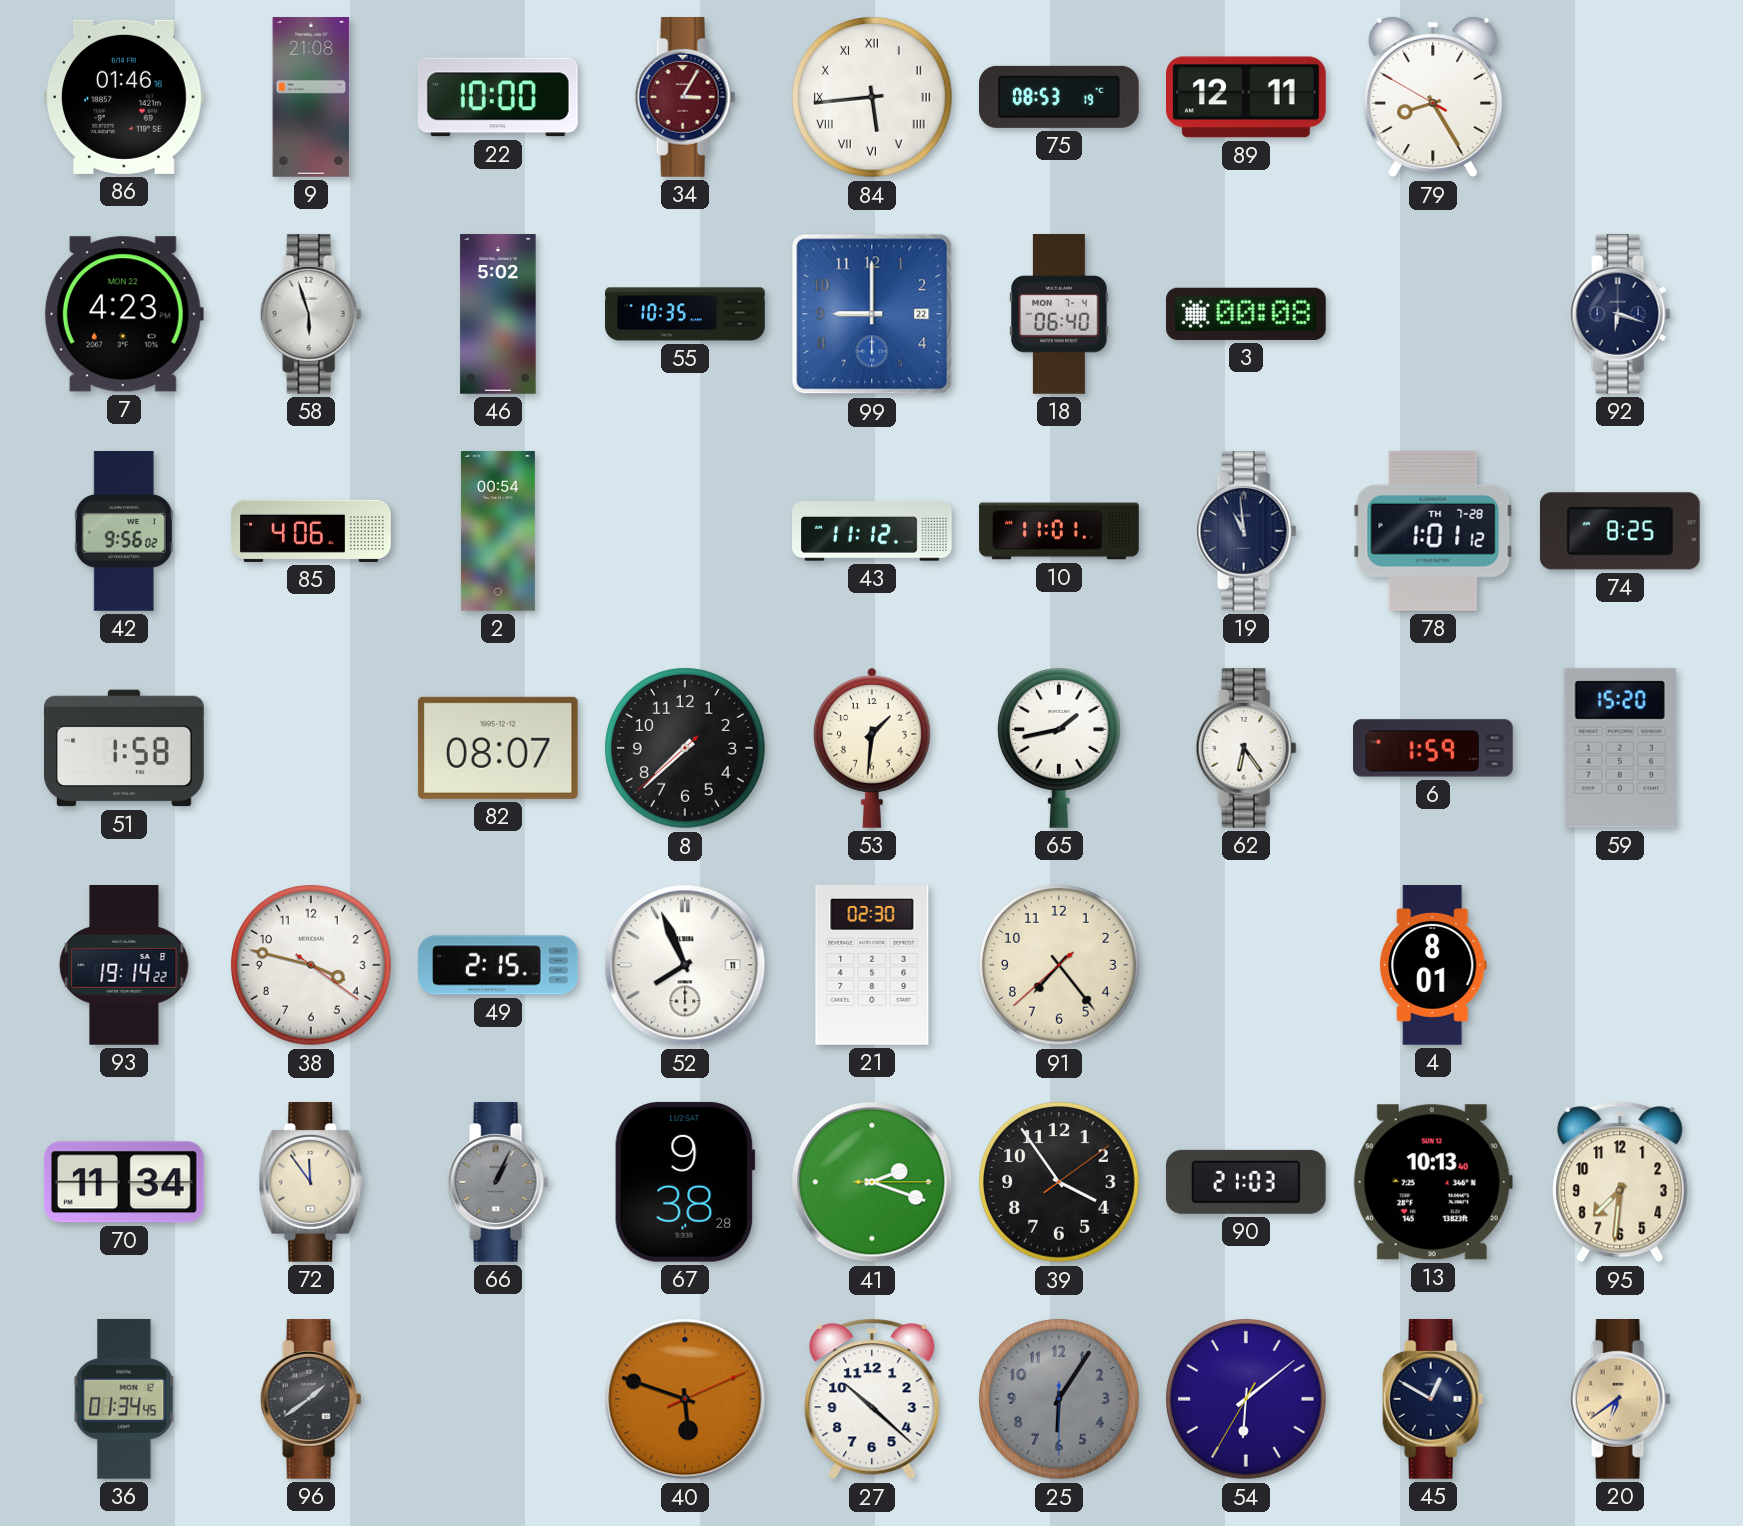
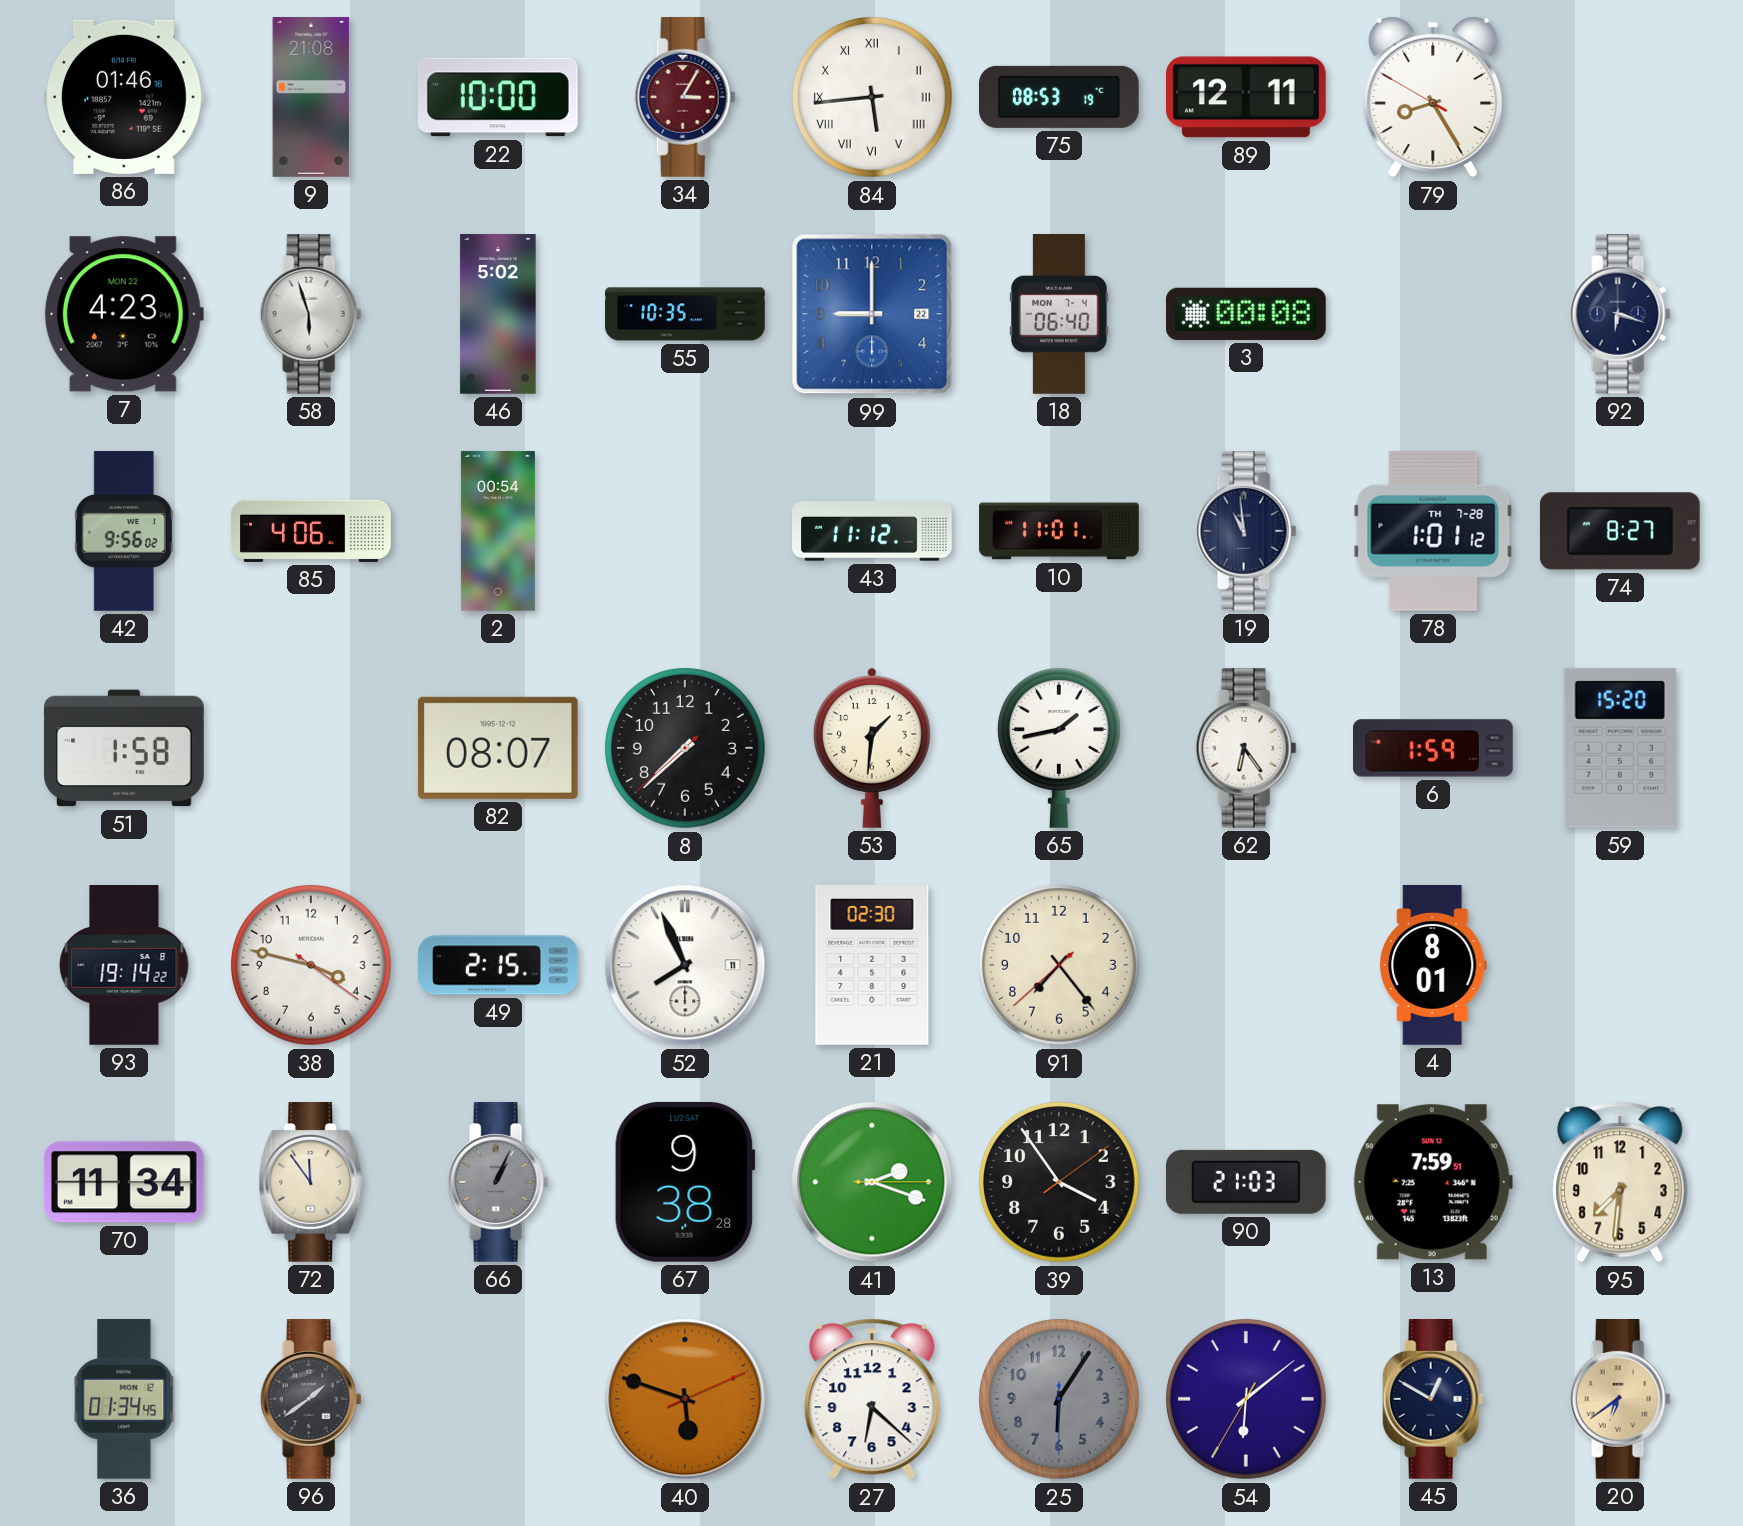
74: 8:25 -> 8:27
13: 10:13 -> 7:59
27: 10:22 -> 6:22
